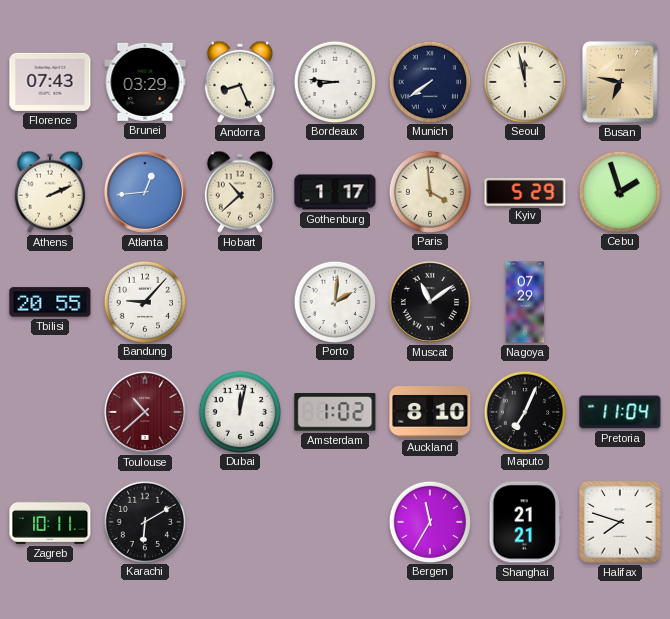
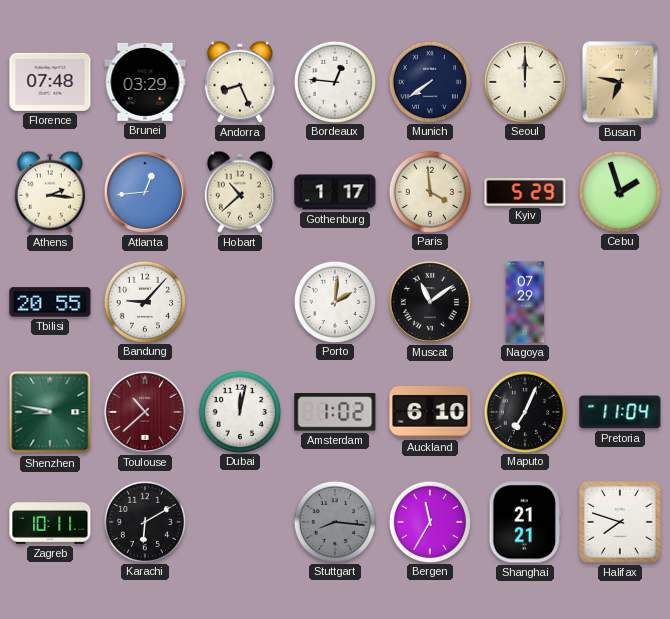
Florence: 07:43 -> 07:48
Bordeaux: 8:46 -> 12:46
Seoul: 11:58 -> 12:00
Athens: 2:11 -> 2:16
Shenzhen: none -> 8:47
Auckland: 8:10 -> 6:10
Stuttgart: none -> 8:16
